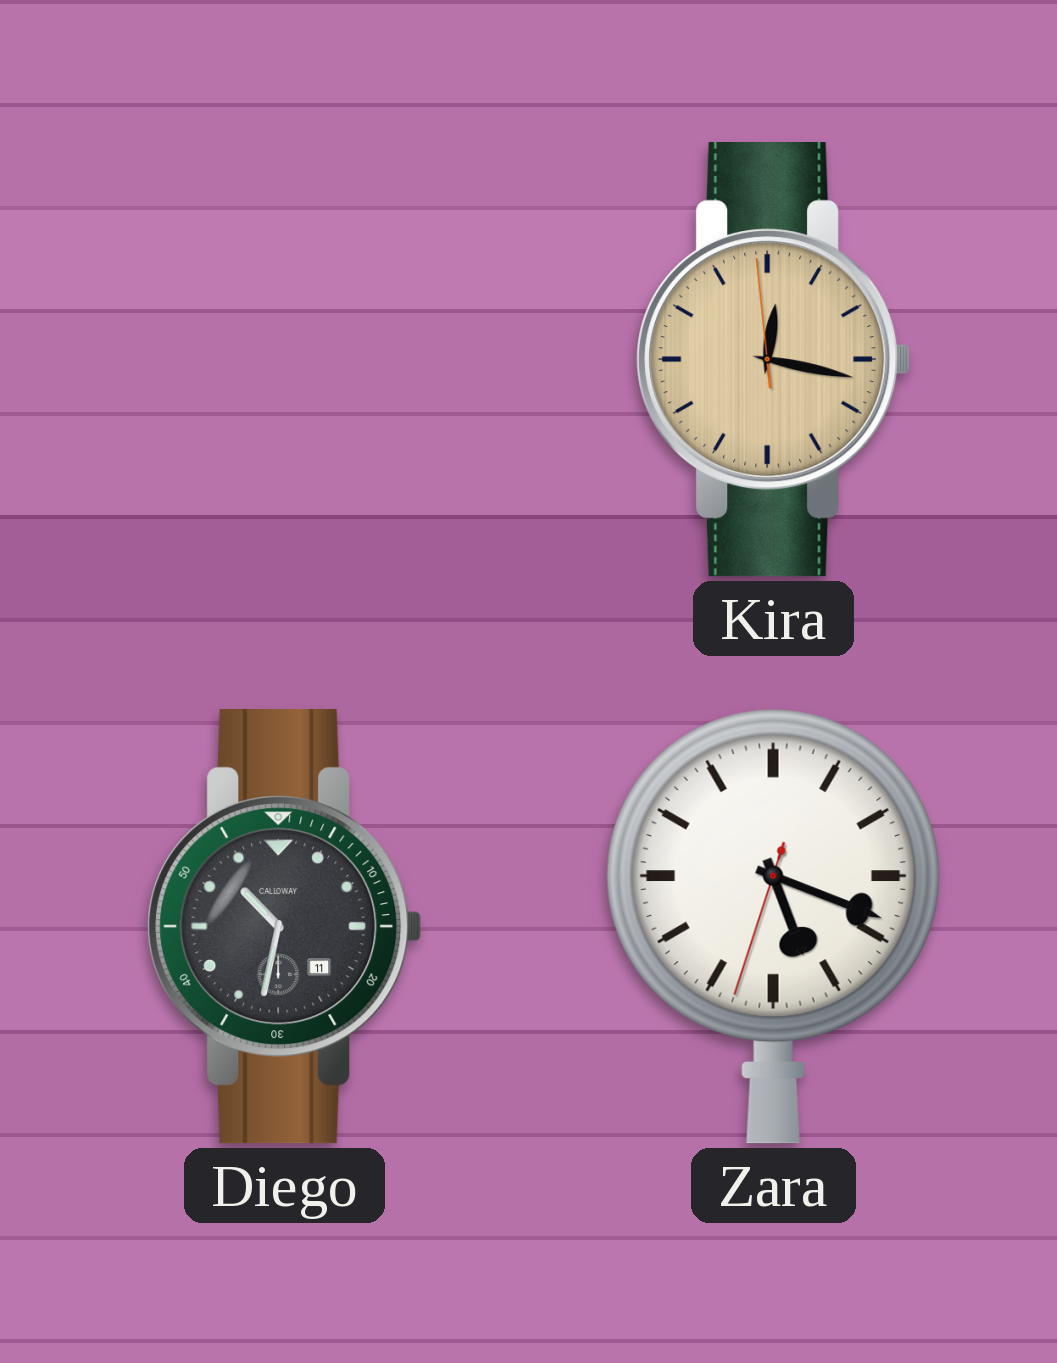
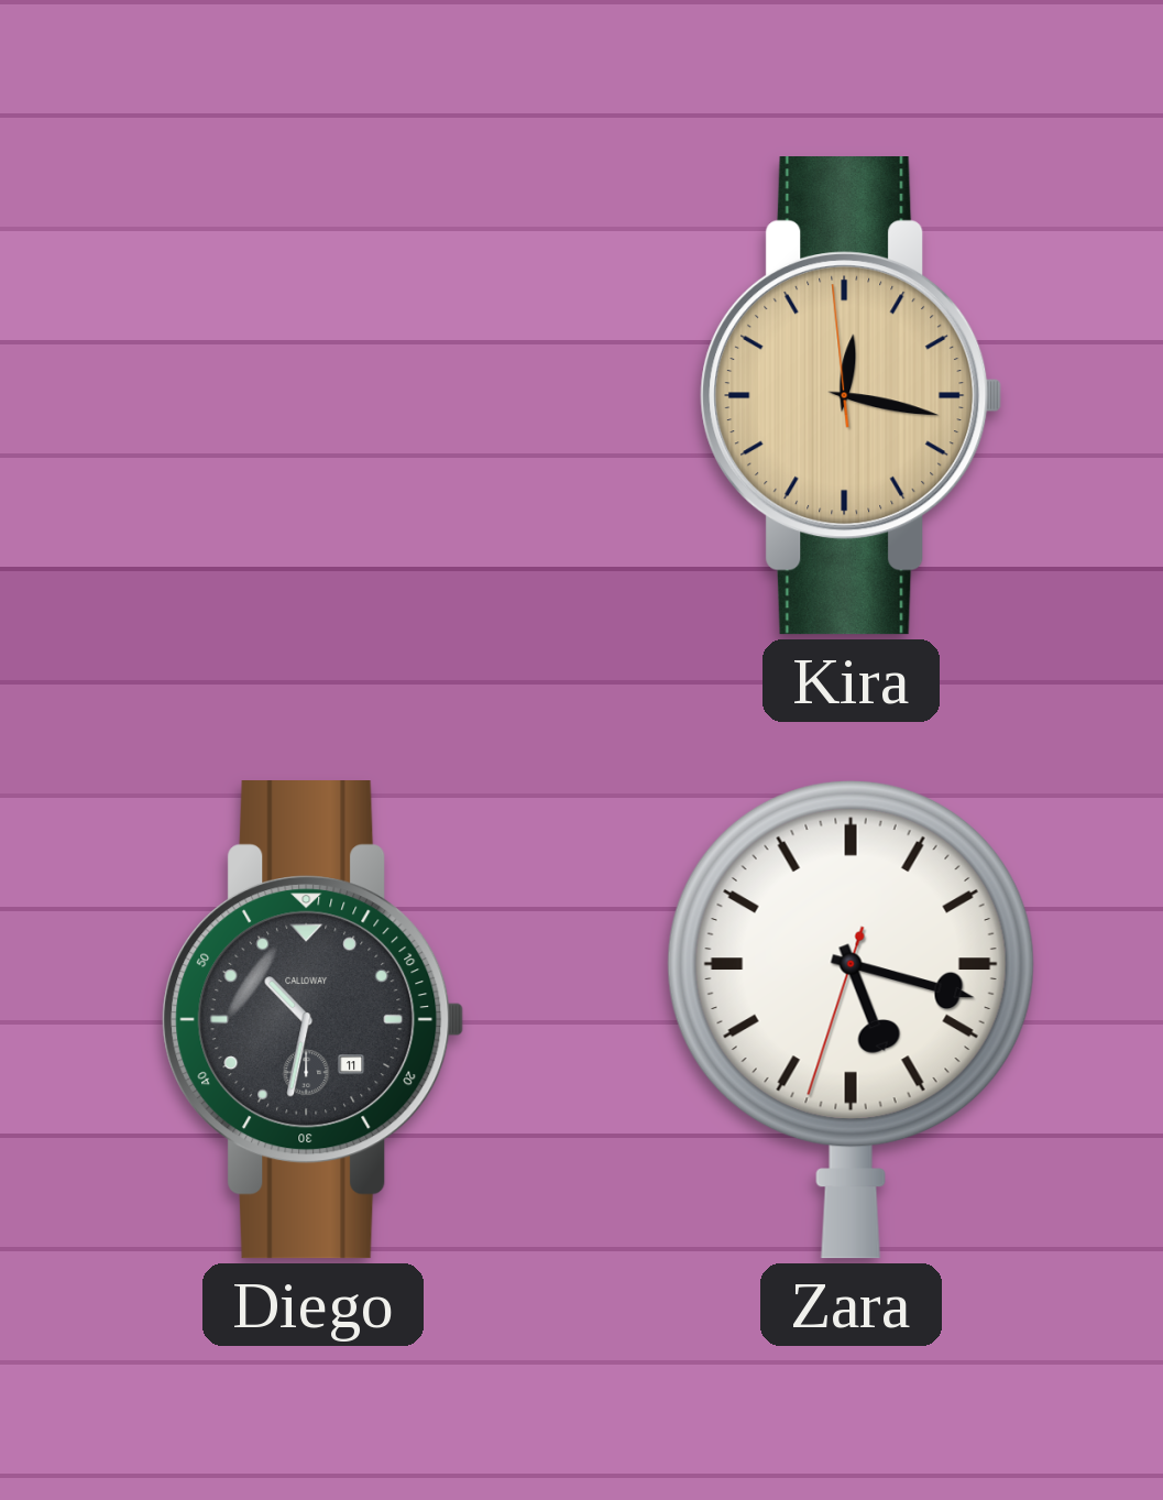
Zara: 5:18 -> 5:17
